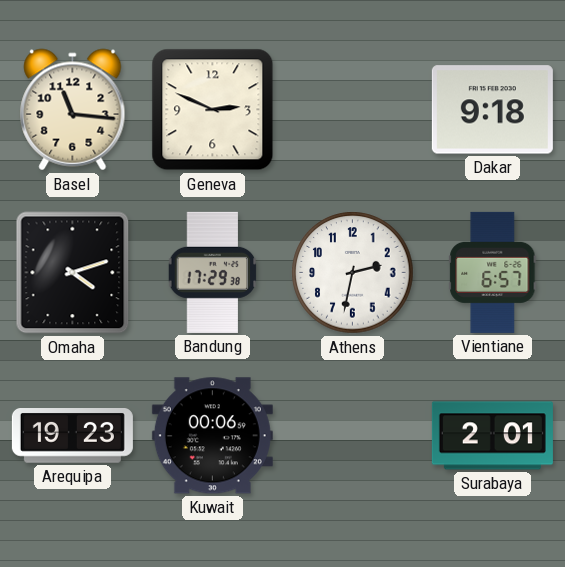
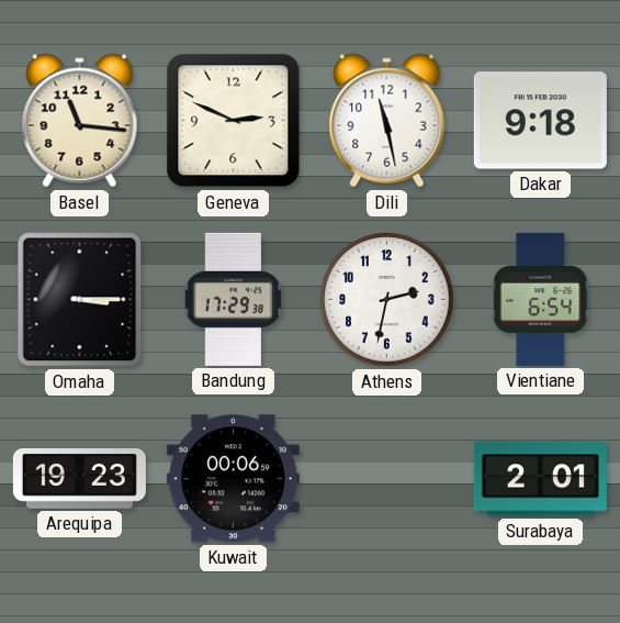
Dili: none -> 11:28
Omaha: 4:12 -> 3:15
Vientiane: 6:57 -> 6:54
